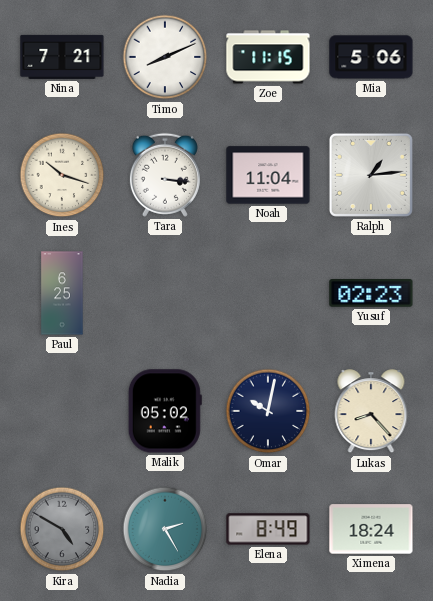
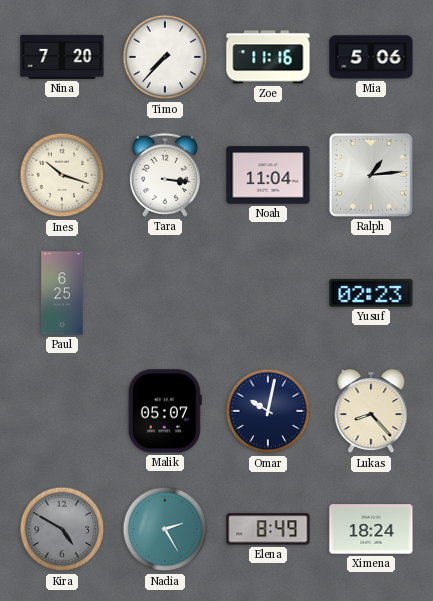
Nina: 7:21 -> 7:20
Timo: 8:11 -> 7:37
Zoe: 11:15 -> 11:16
Malik: 05:02 -> 05:07
